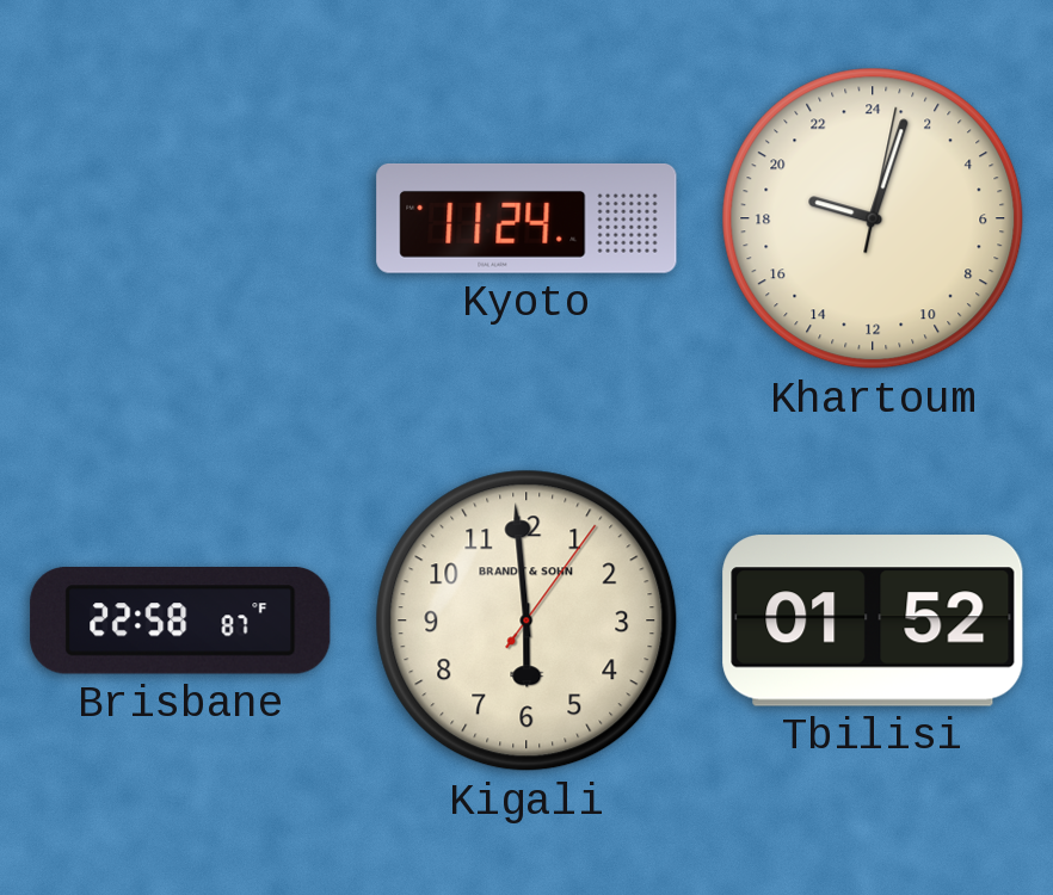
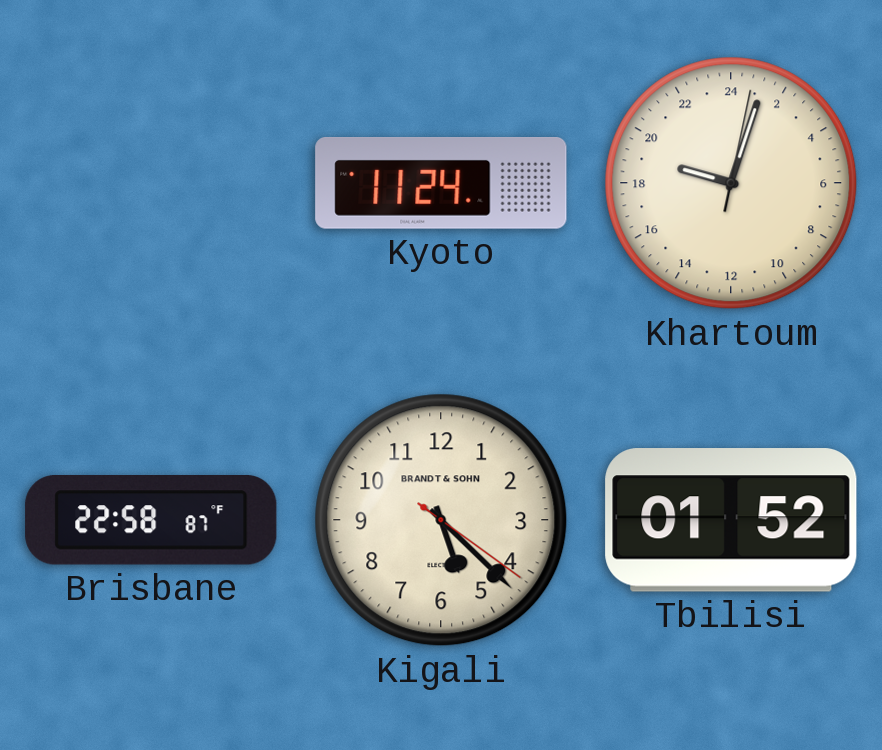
Kigali: 5:59 -> 5:22
